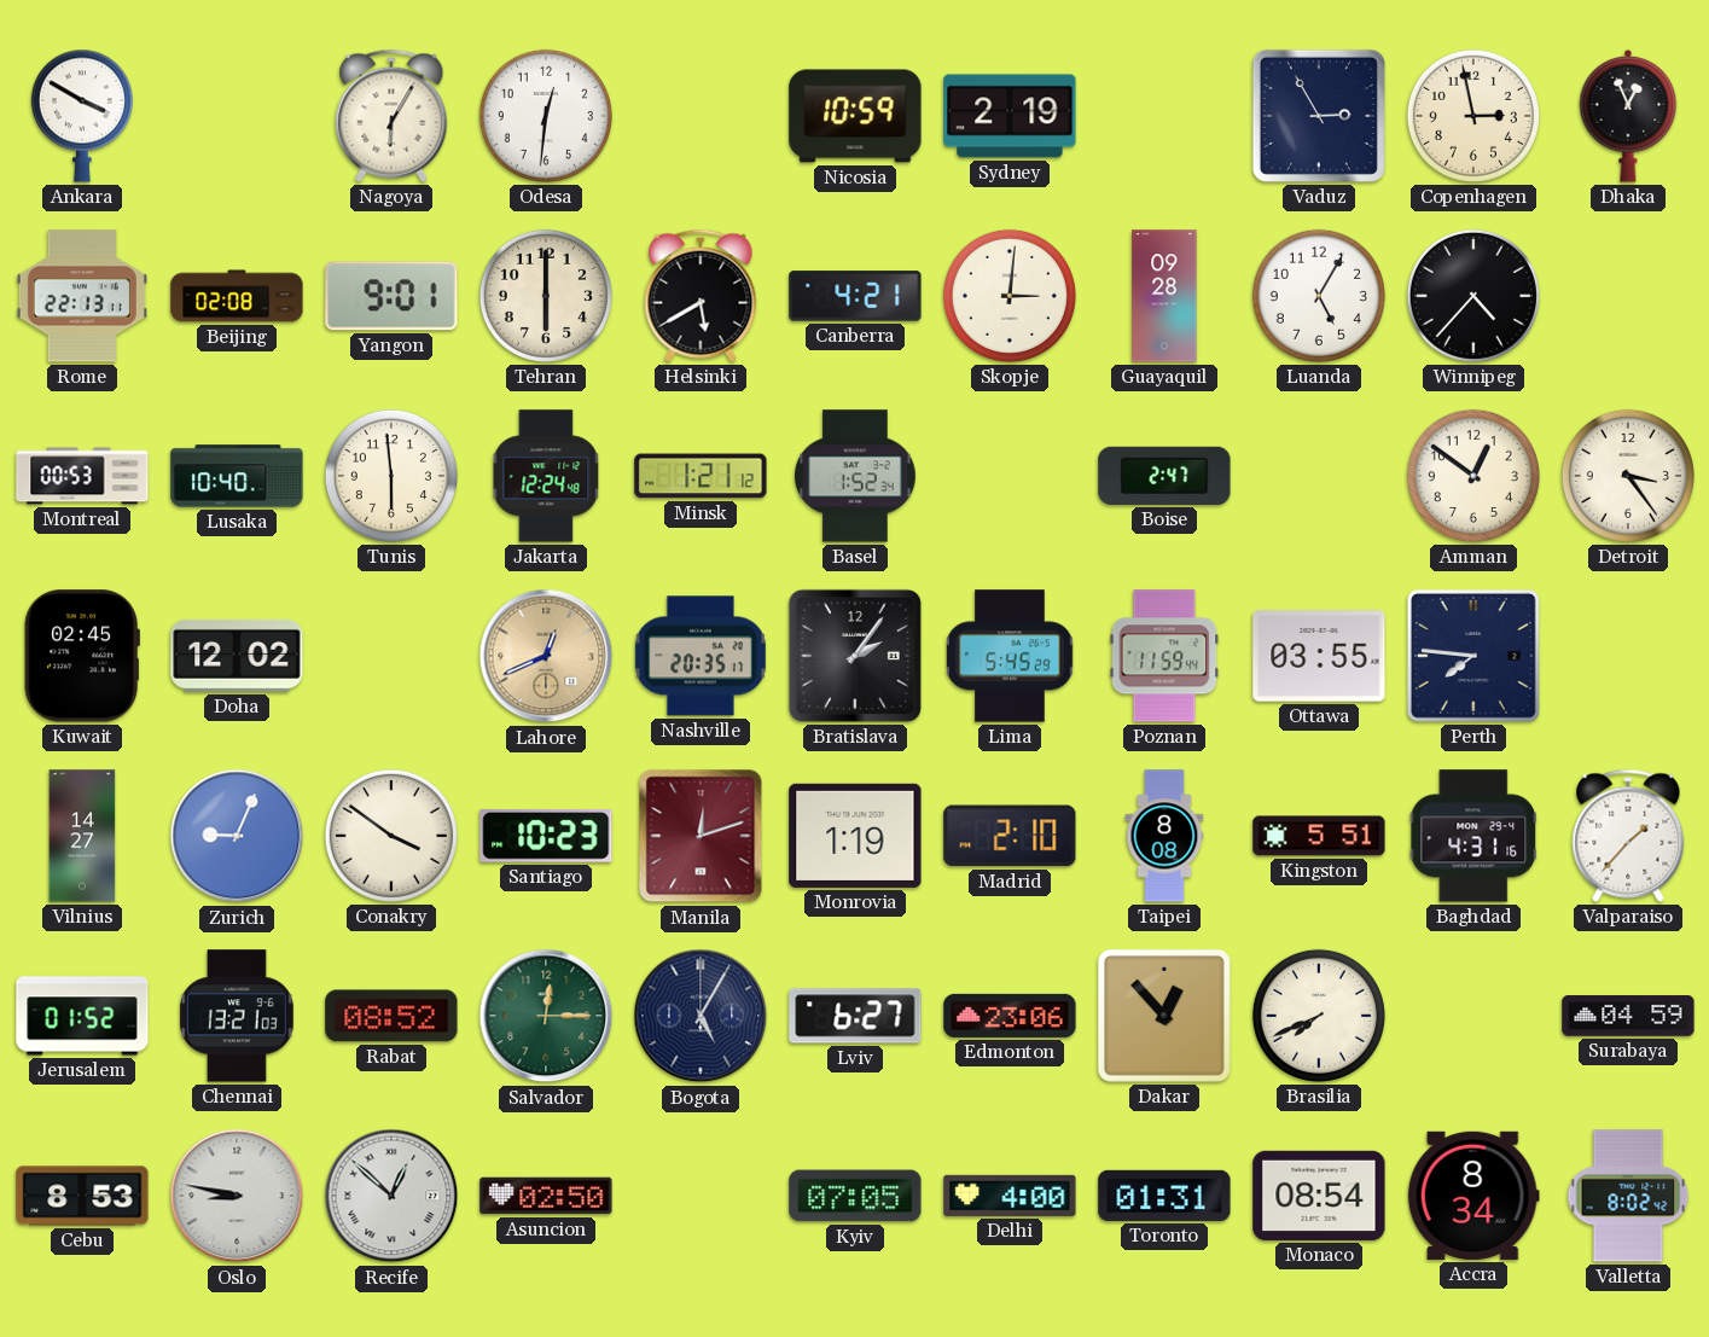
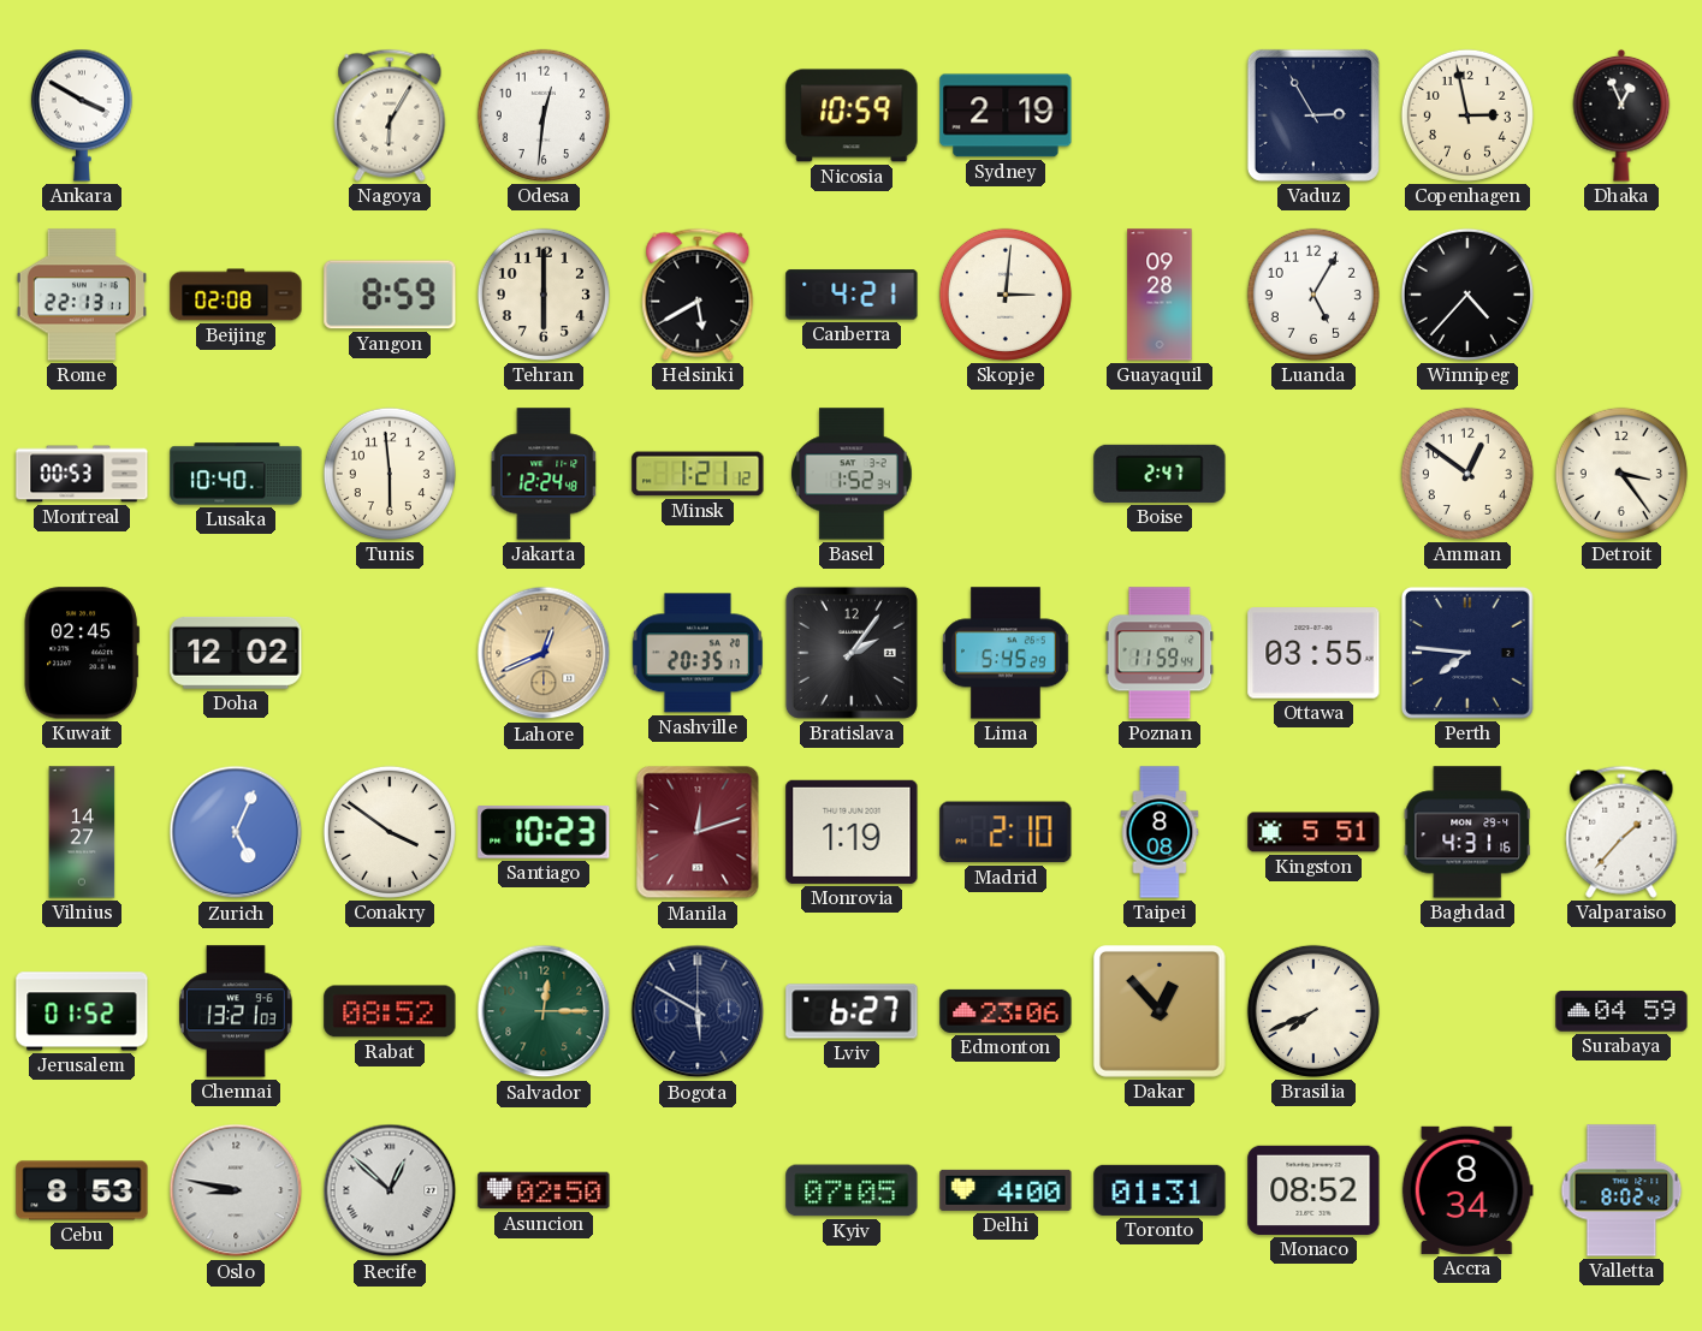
Yangon: 9:01 -> 8:59
Zurich: 9:04 -> 5:04
Bogota: 5:05 -> 5:50
Monaco: 08:54 -> 08:52
